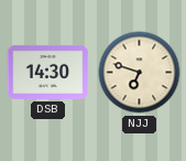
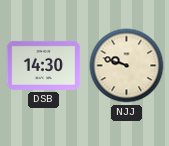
NJJ: 6:48 -> 9:48
